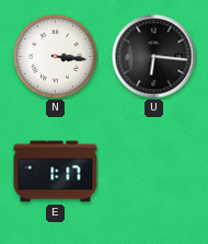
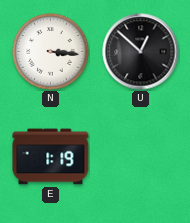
U: 6:16 -> 12:52
E: 1:17 -> 1:19
